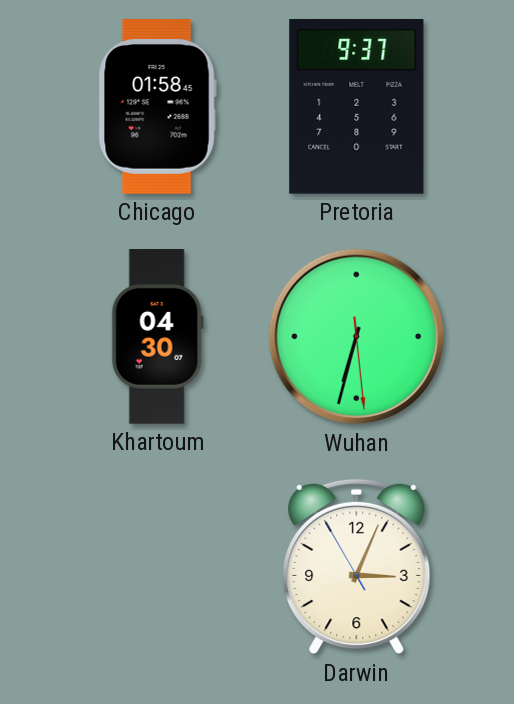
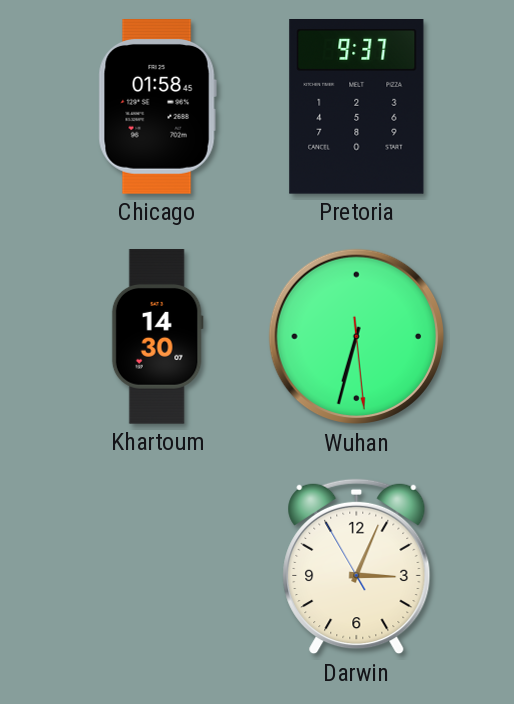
Khartoum: 04:30 -> 14:30
